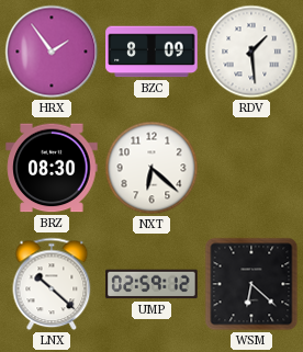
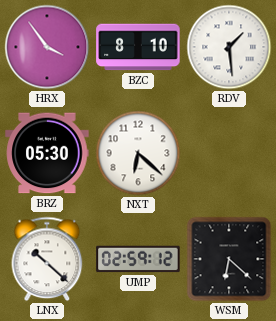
HRX: 1:54 -> 3:54
BZC: 8:09 -> 8:10
BRZ: 08:30 -> 05:30
